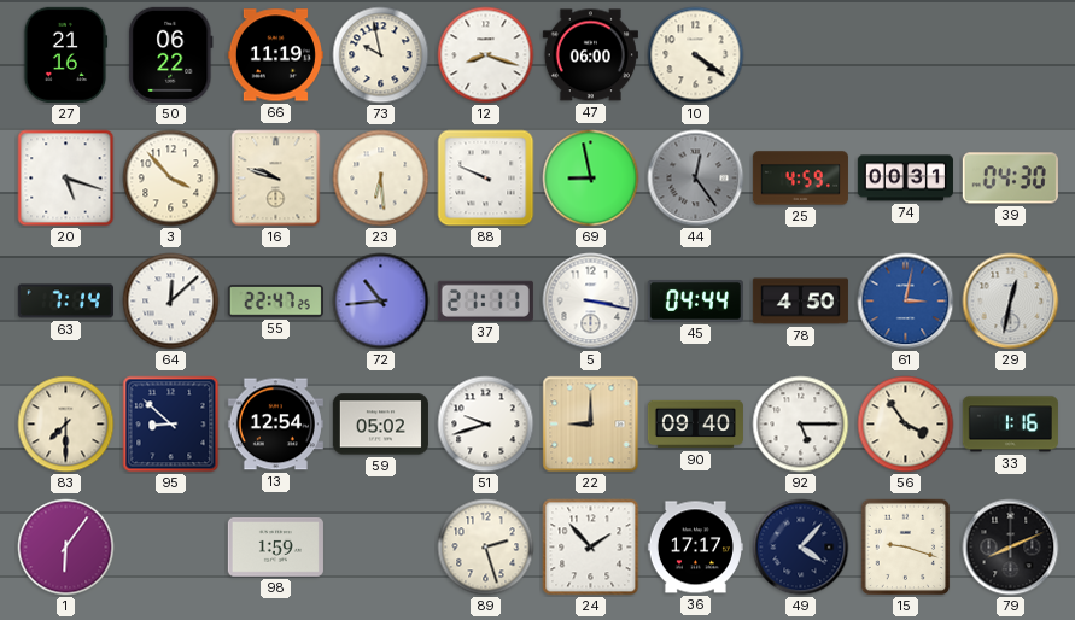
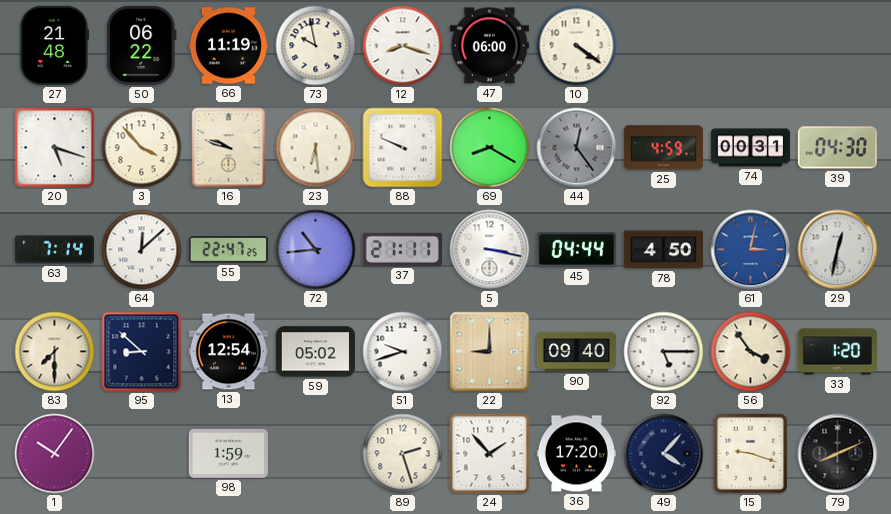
27: 21:16 -> 21:48
69: 8:58 -> 8:20
33: 1:16 -> 1:20
1: 6:06 -> 10:06
36: 17:17 -> 17:20
